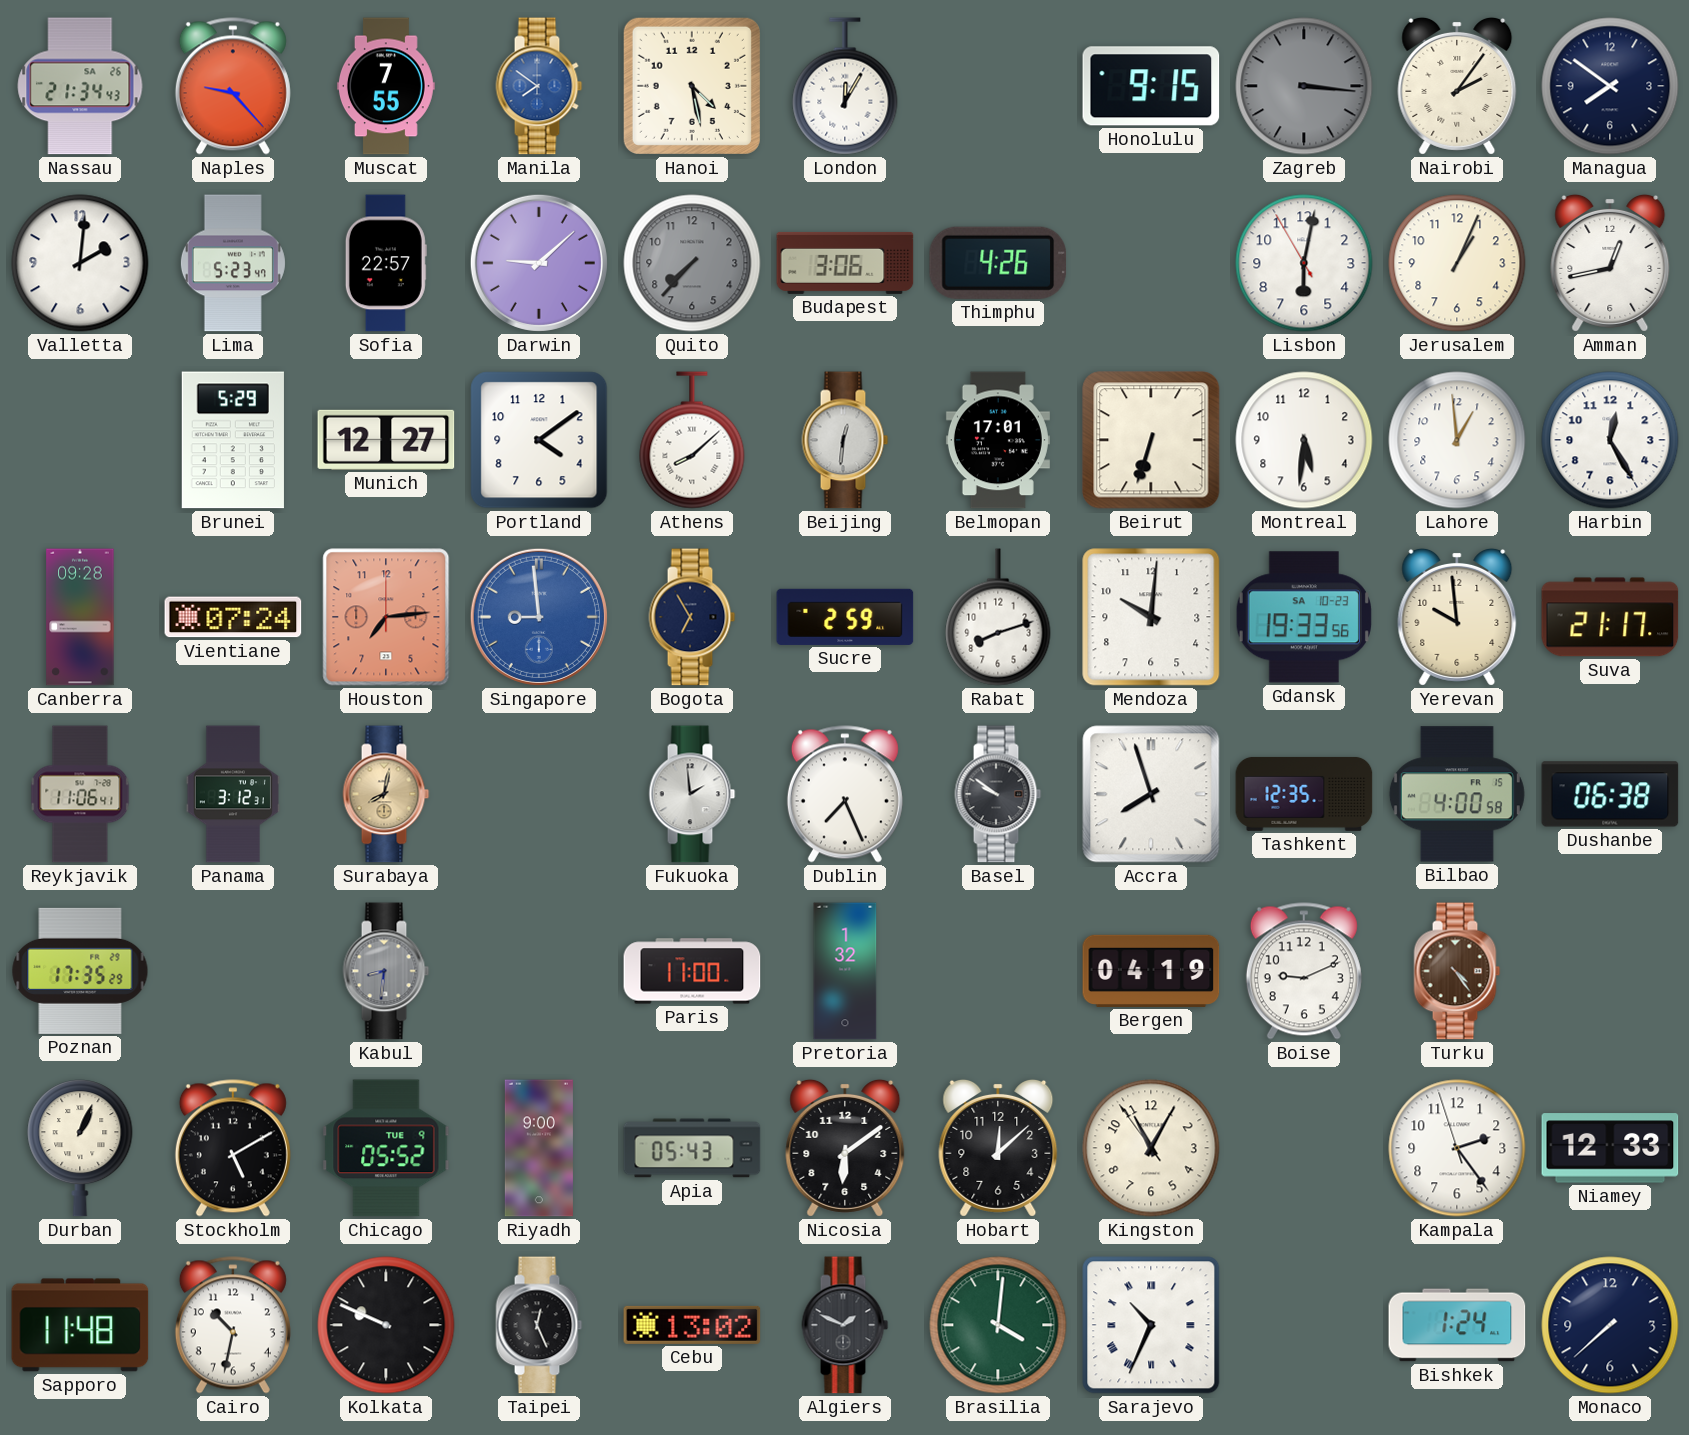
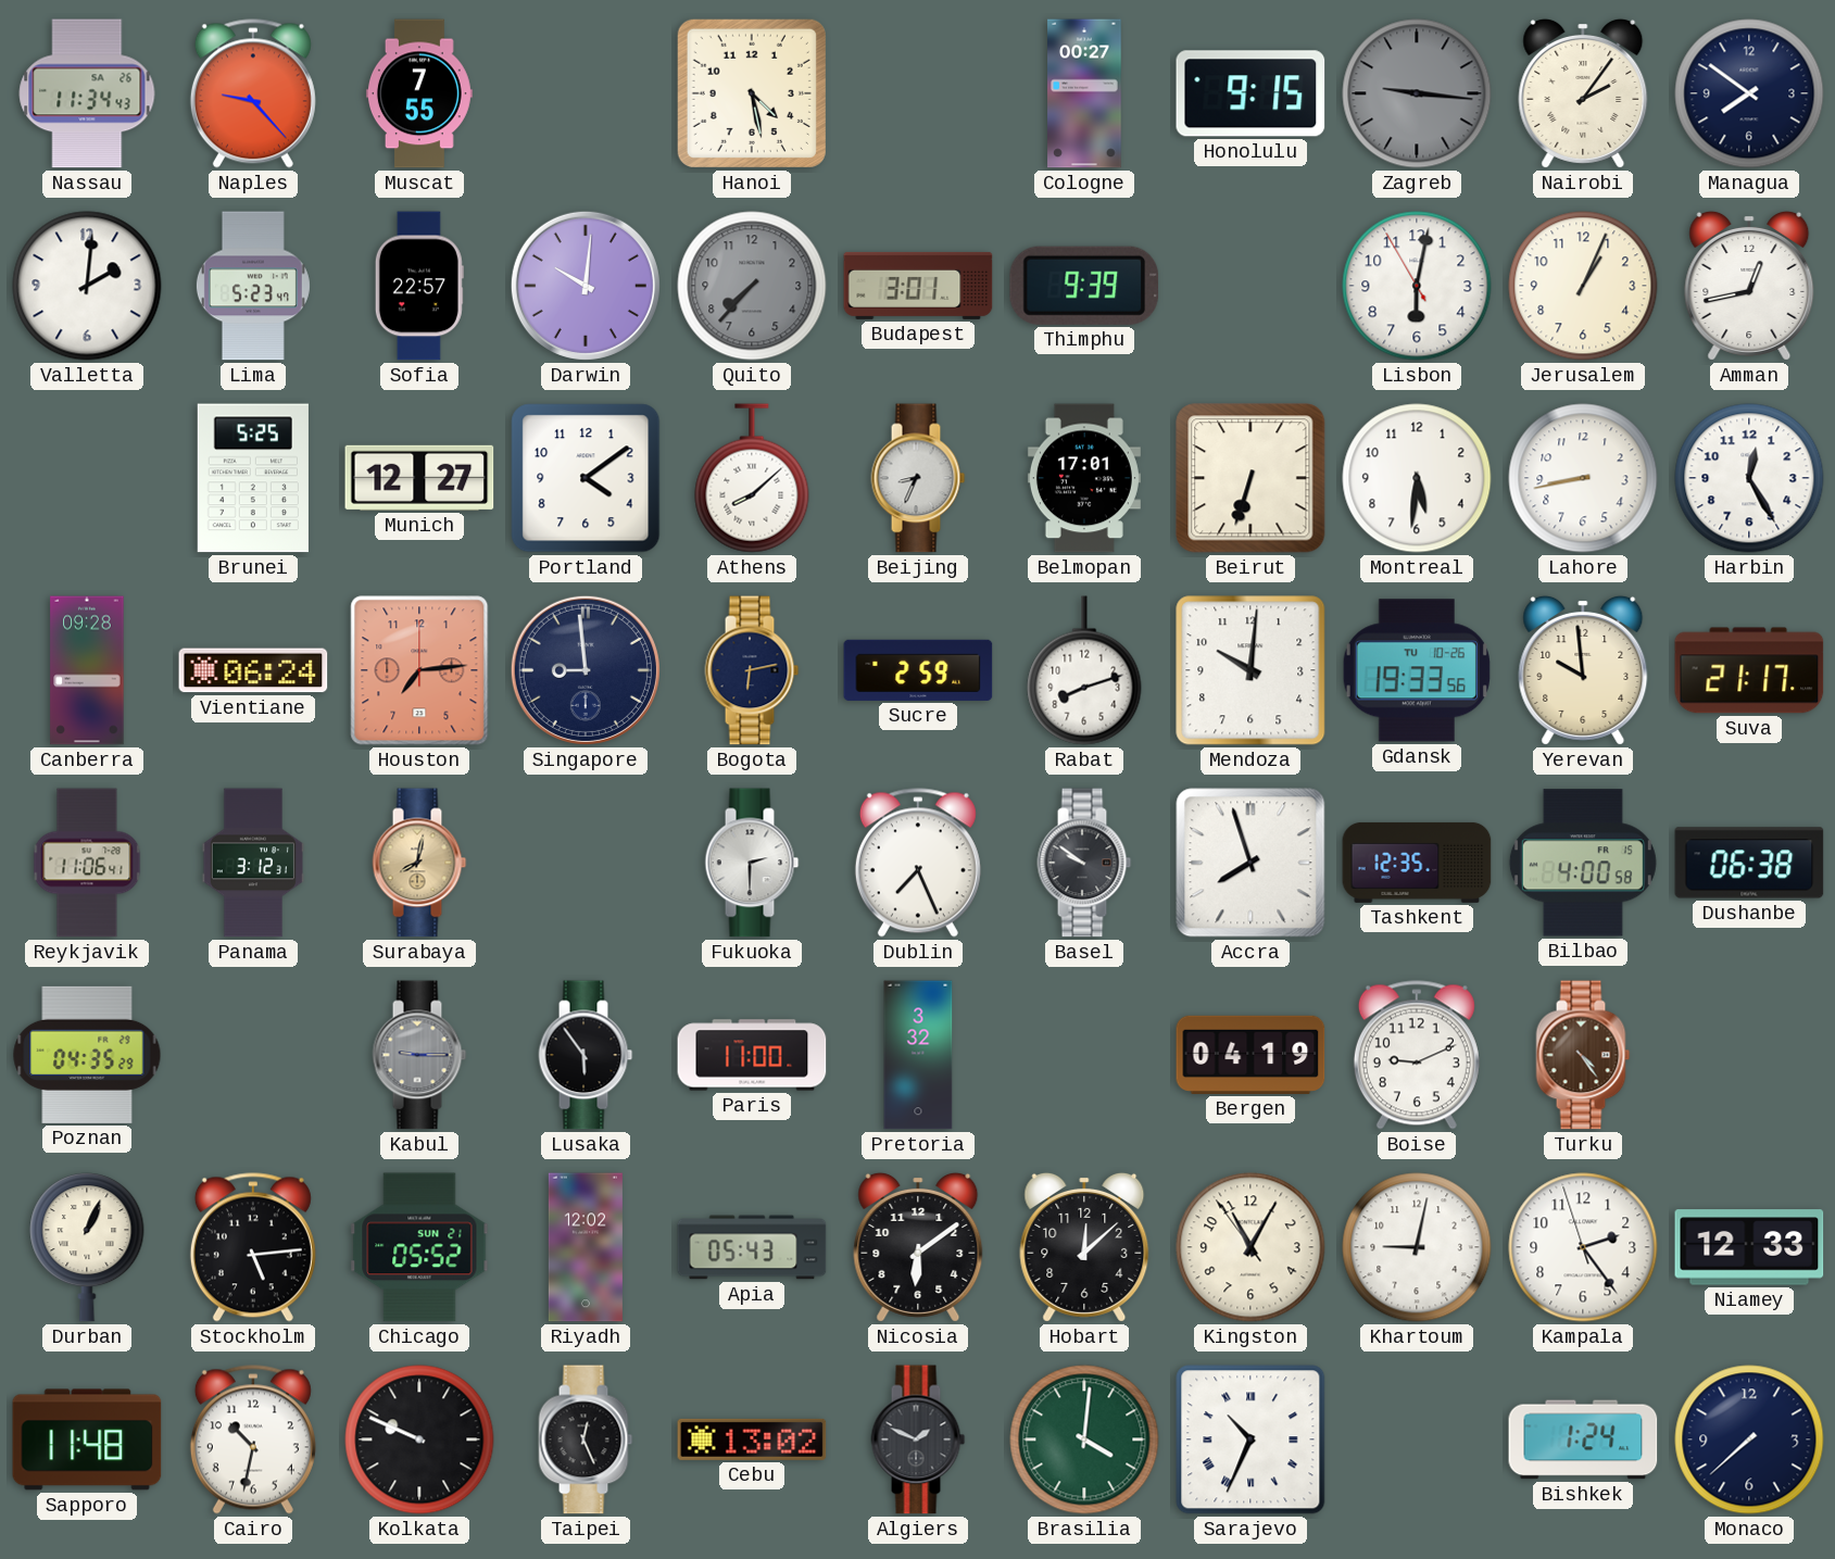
Nassau: 21:34 -> 11:34
Manila: 7:51 -> none
London: 12:05 -> none
Cologne: none -> 00:27
Zagreb: 3:16 -> 9:16
Darwin: 9:08 -> 10:01
Budapest: 3:06 -> 3:01
Thimphu: 4:26 -> 9:39
Brunei: 5:29 -> 5:25
Beijing: 12:31 -> 8:34
Lahore: 12:59 -> 8:43
Vientiane: 07:24 -> 06:24
Singapore dial: blue -> navy
Bogota: 6:55 -> 6:13
Gdansk date: SA 10-23 -> TU 10-26
Fukuoka: 1:59 -> 2:30
Poznan: 17:35 -> 04:35
Kabul: 8:31 -> 9:15
Lusaka: none -> 5:54
Pretoria: 1:32 -> 3:32
Stockholm: 5:10 -> 5:14
Chicago date: TUE 9 -> SUN 21
Riyadh: 9:00 -> 12:02
Khartoum: none -> 9:02
